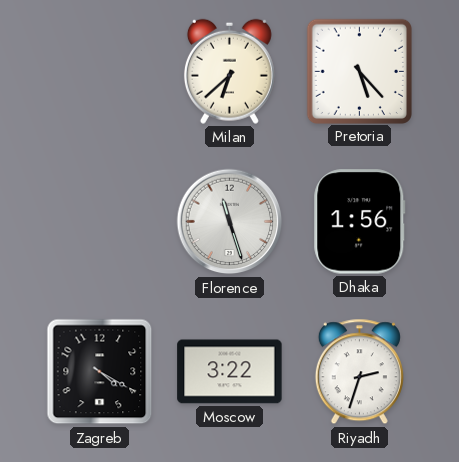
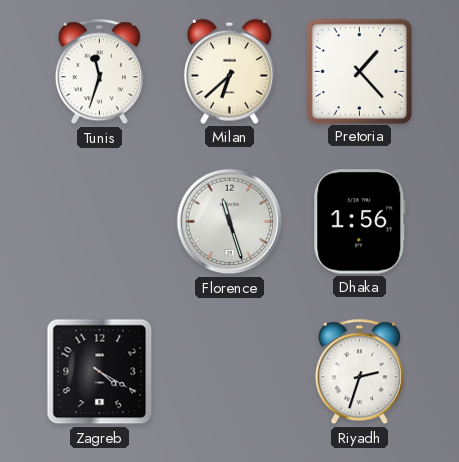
Tunis: none -> 11:33
Pretoria: 5:23 -> 1:23
Moscow: 3:22 -> none
